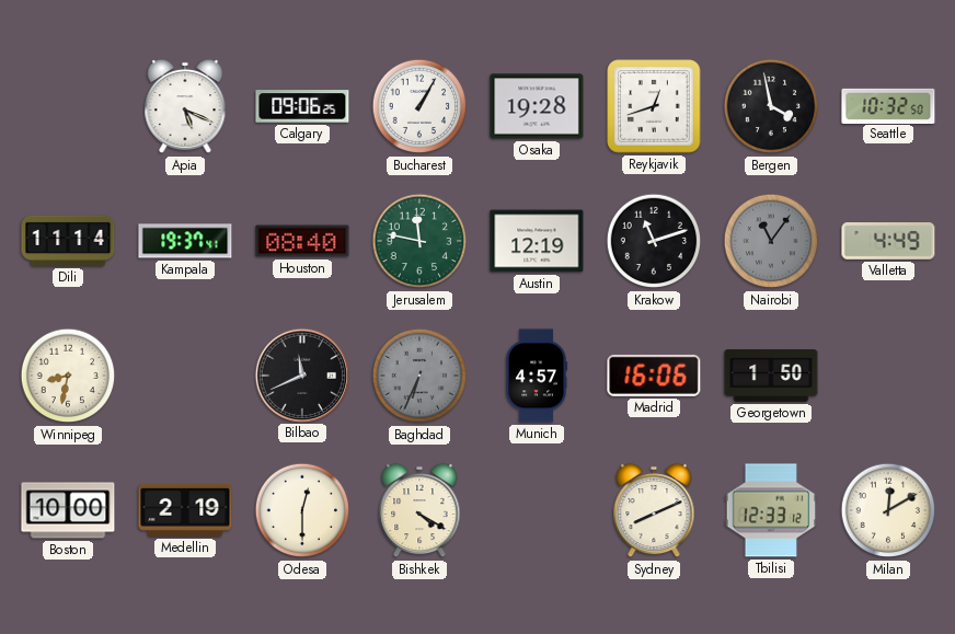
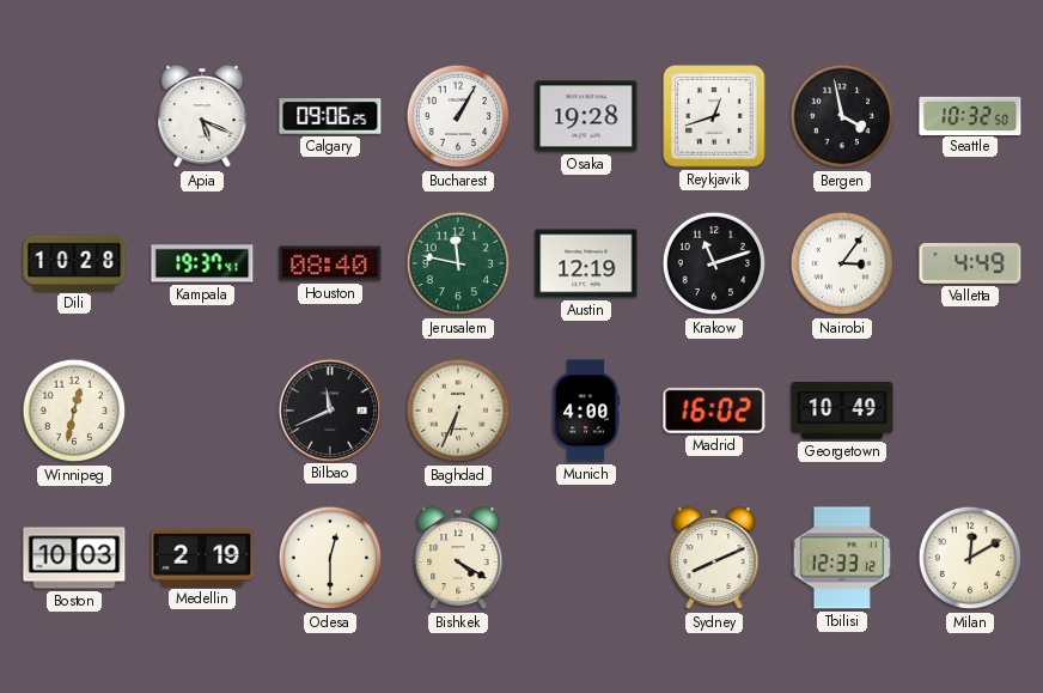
Dili: 11:14 -> 10:28
Nairobi: 11:06 -> 3:06
Nairobi dial: grey -> white
Winnipeg: 8:32 -> 12:32
Baghdad dial: grey -> cream
Munich: 4:57 -> 4:00
Madrid: 16:06 -> 16:02
Georgetown: 1:50 -> 10:49
Boston: 10:00 -> 10:03
